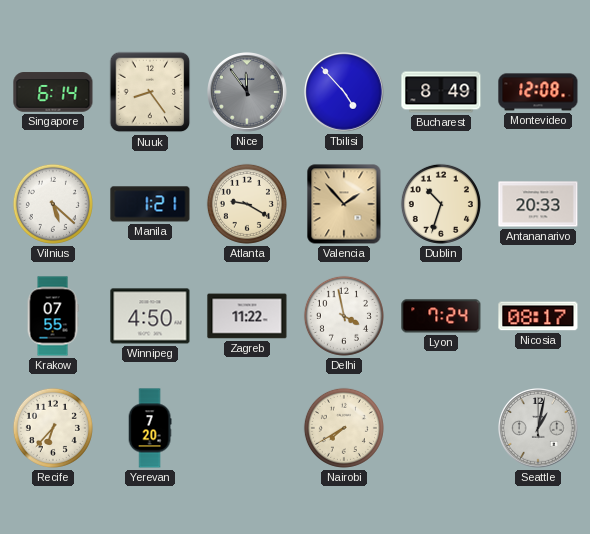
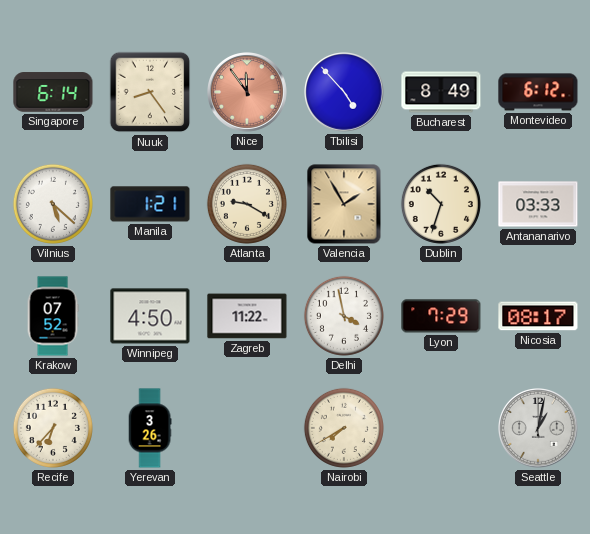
Nice dial: grey -> salmon
Montevideo: 12:08 -> 6:12
Valencia: 1:53 -> 1:55
Antananarivo: 20:33 -> 03:33
Krakow: 07:55 -> 07:52
Lyon: 7:24 -> 7:29
Yerevan: 7:20 -> 3:26
